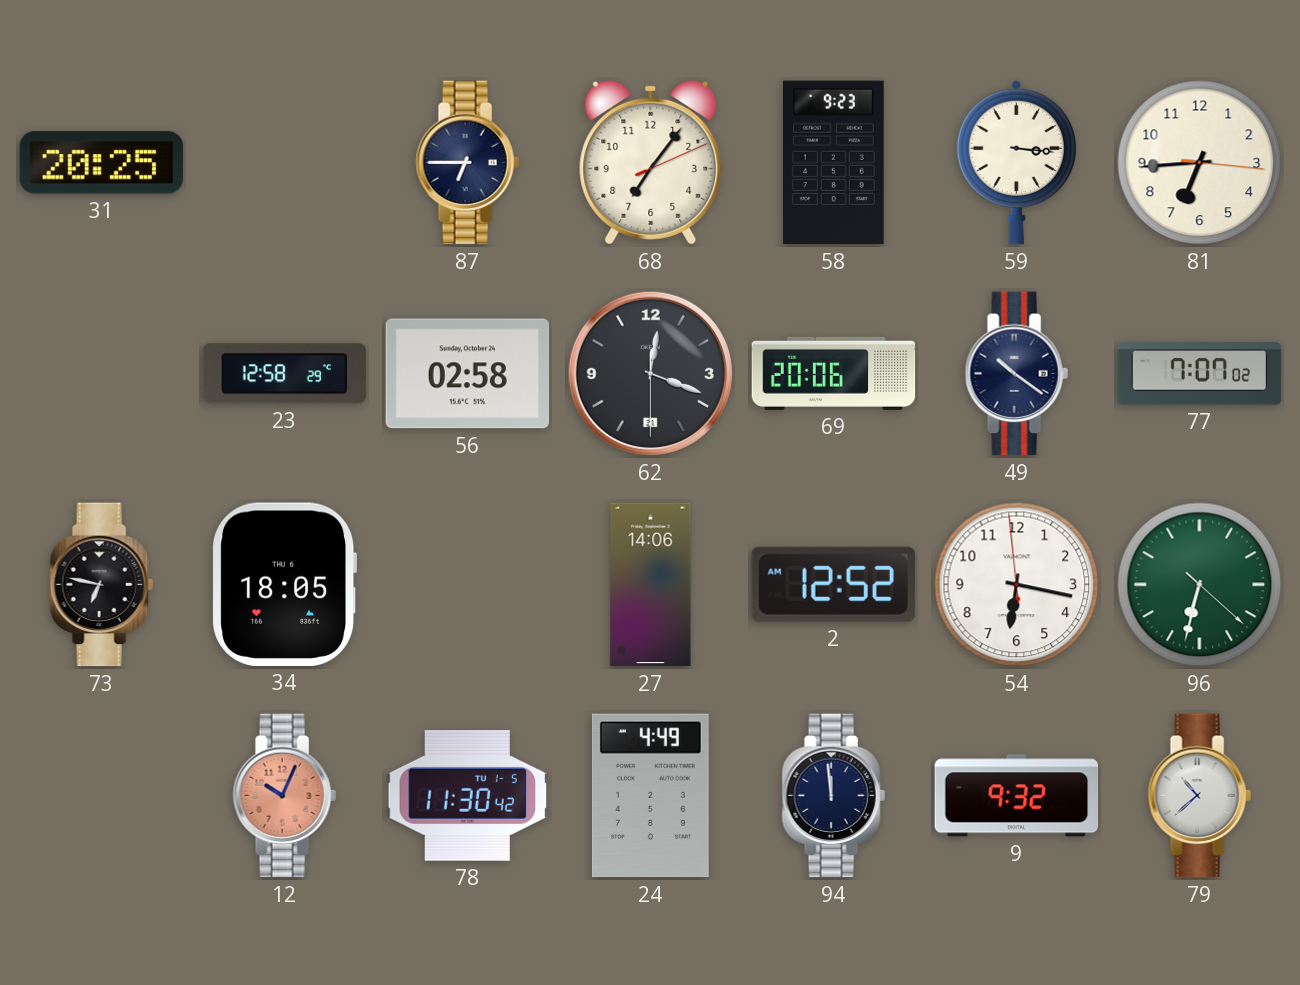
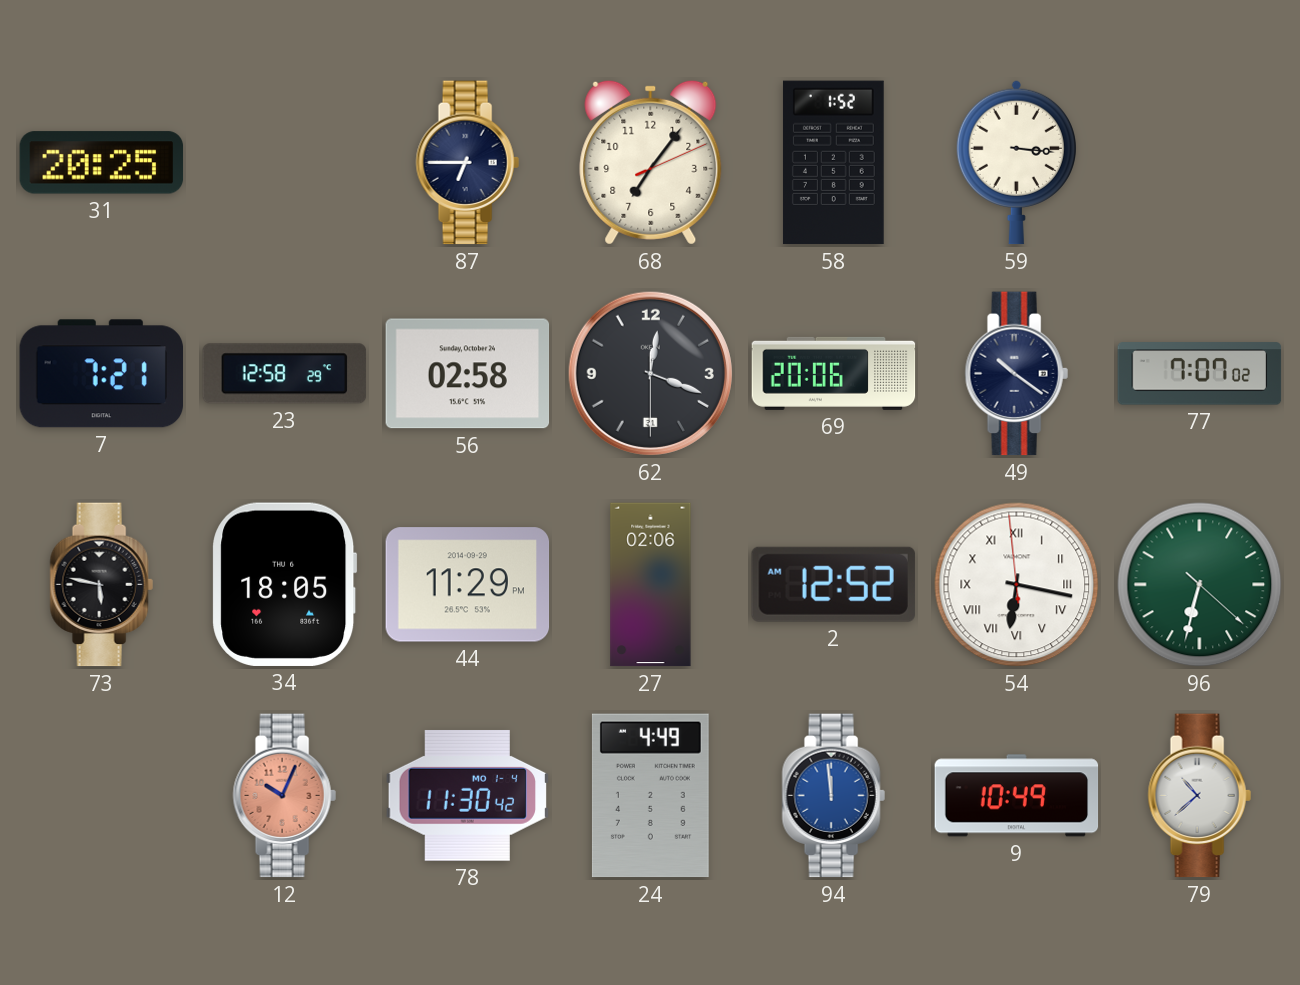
58: 9:23 -> 1:52
81: 6:44 -> none
7: none -> 7:21
73: 6:47 -> 5:47
44: none -> 11:29
27: 14:06 -> 02:06
54 numerals: Arabic -> Roman
78 date: TU 1-5 -> MO 1-4
94 dial: navy -> blue
9: 9:32 -> 10:49
